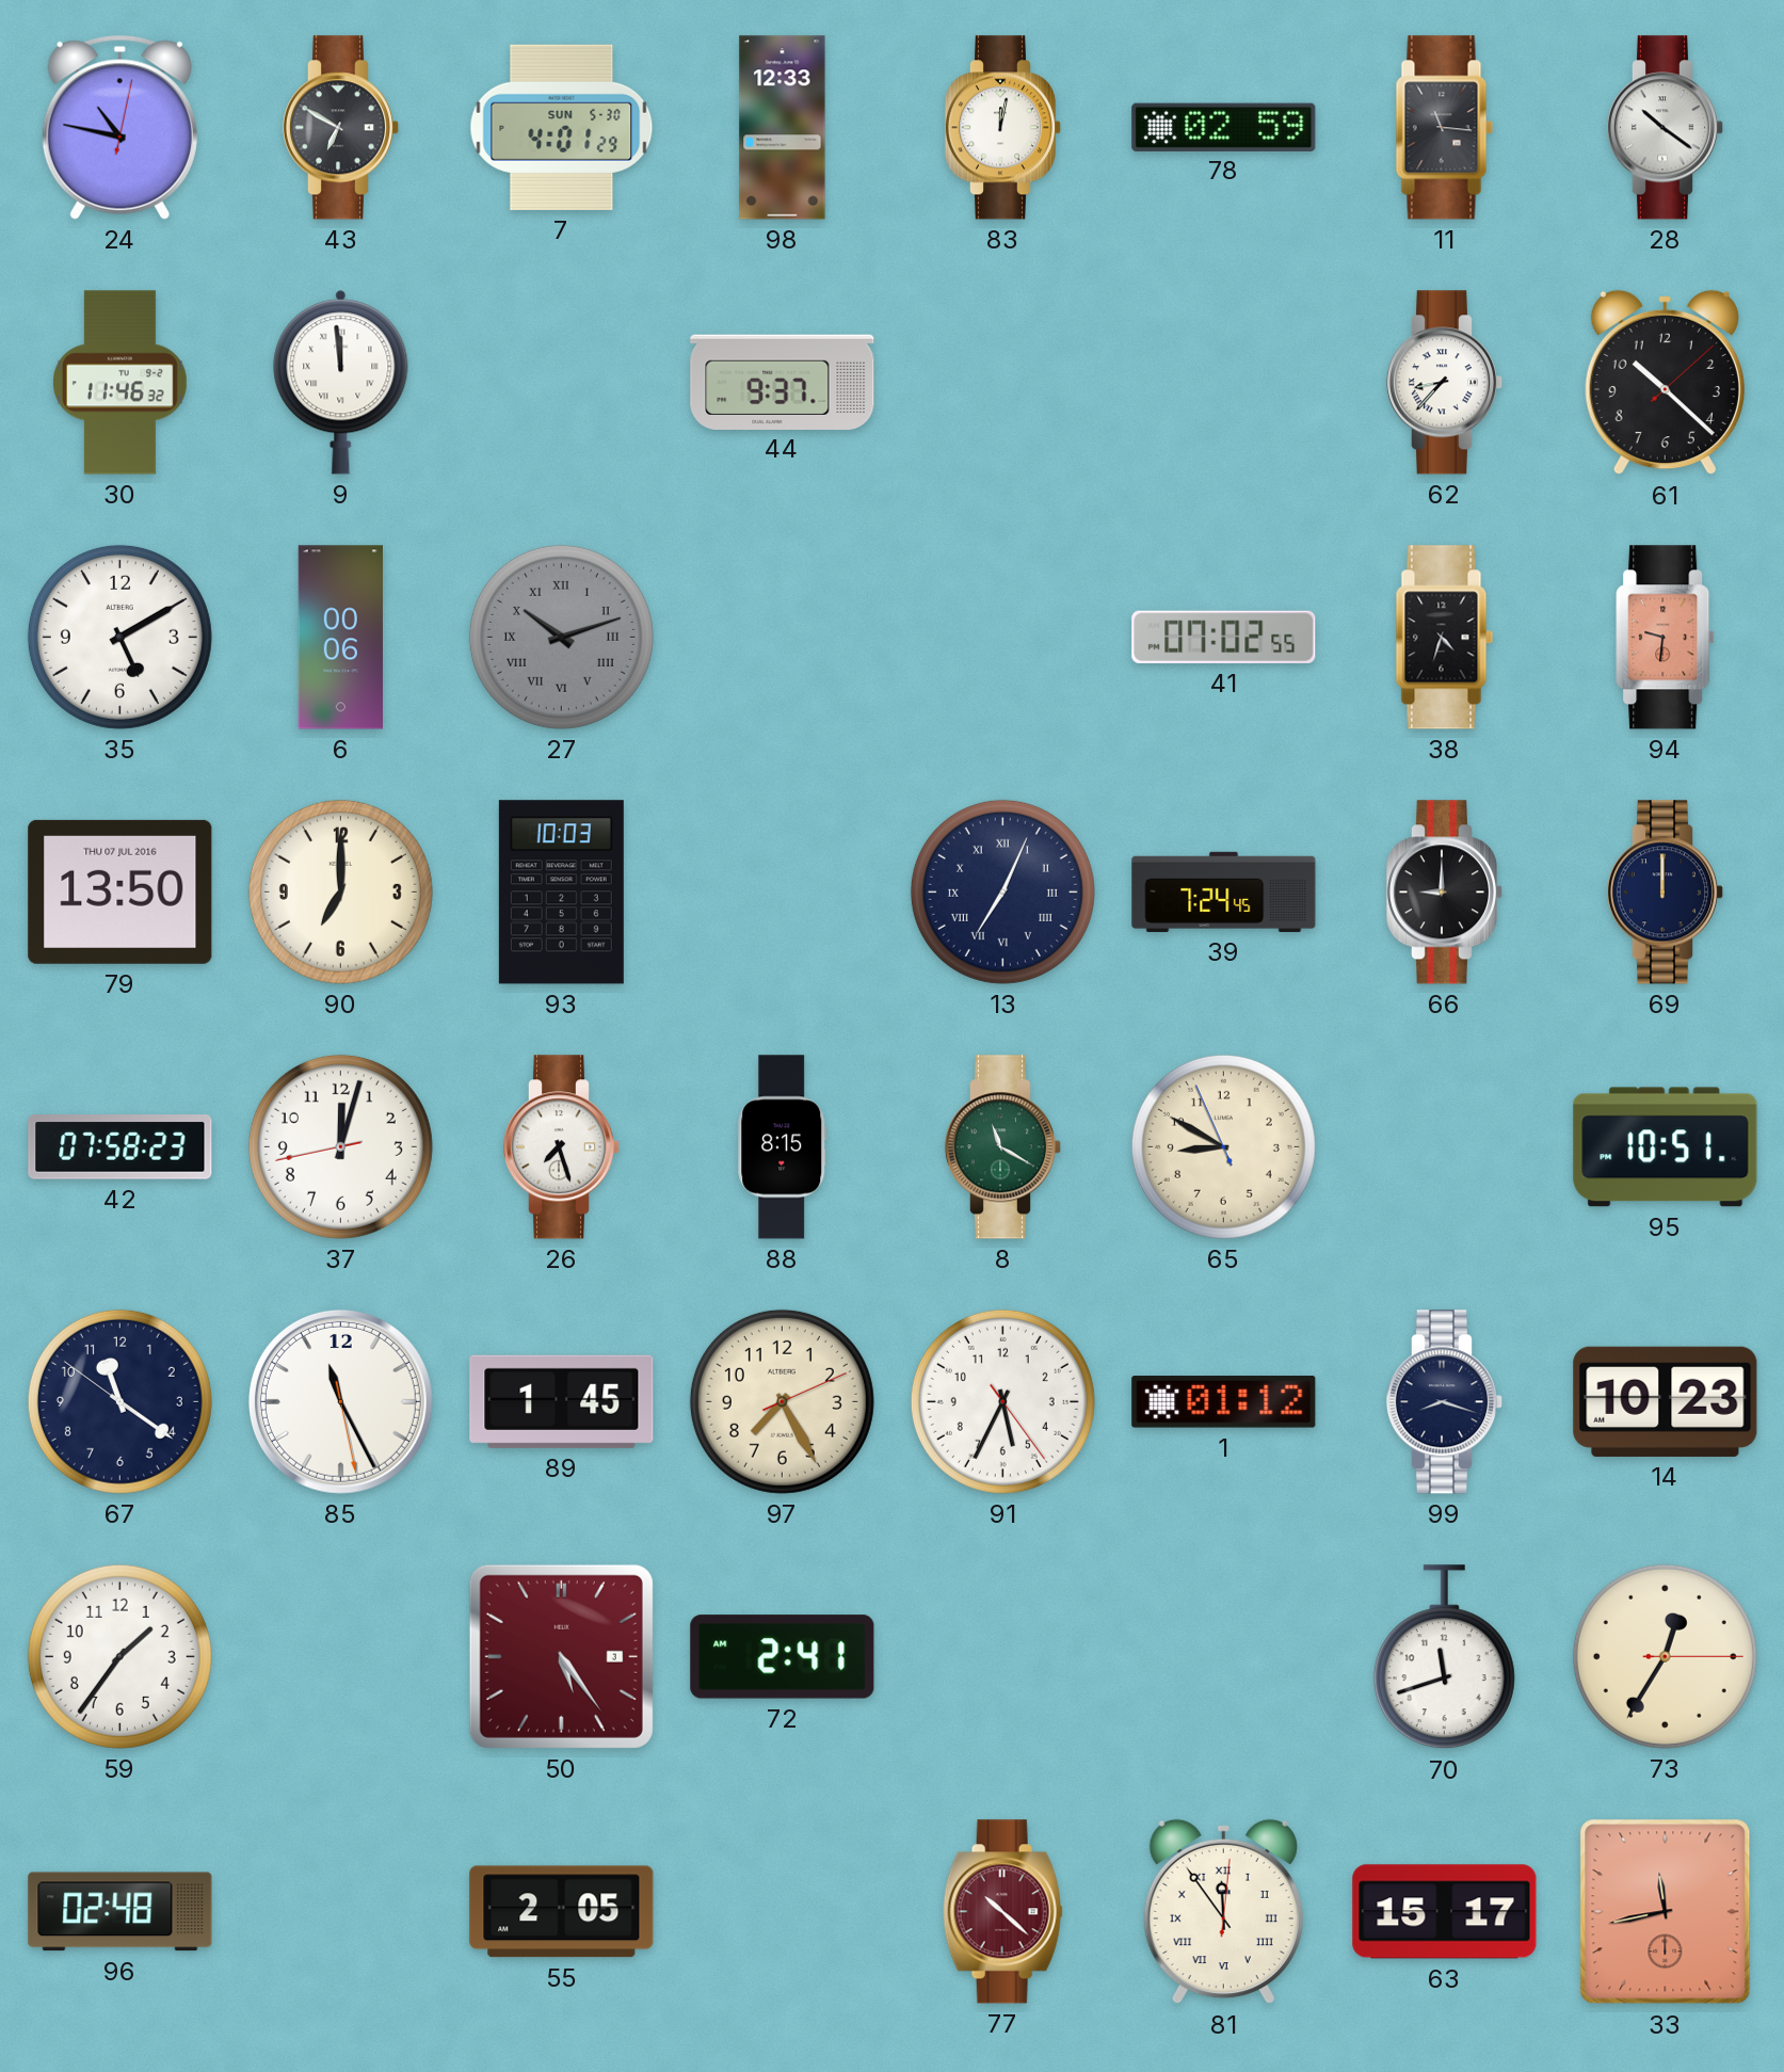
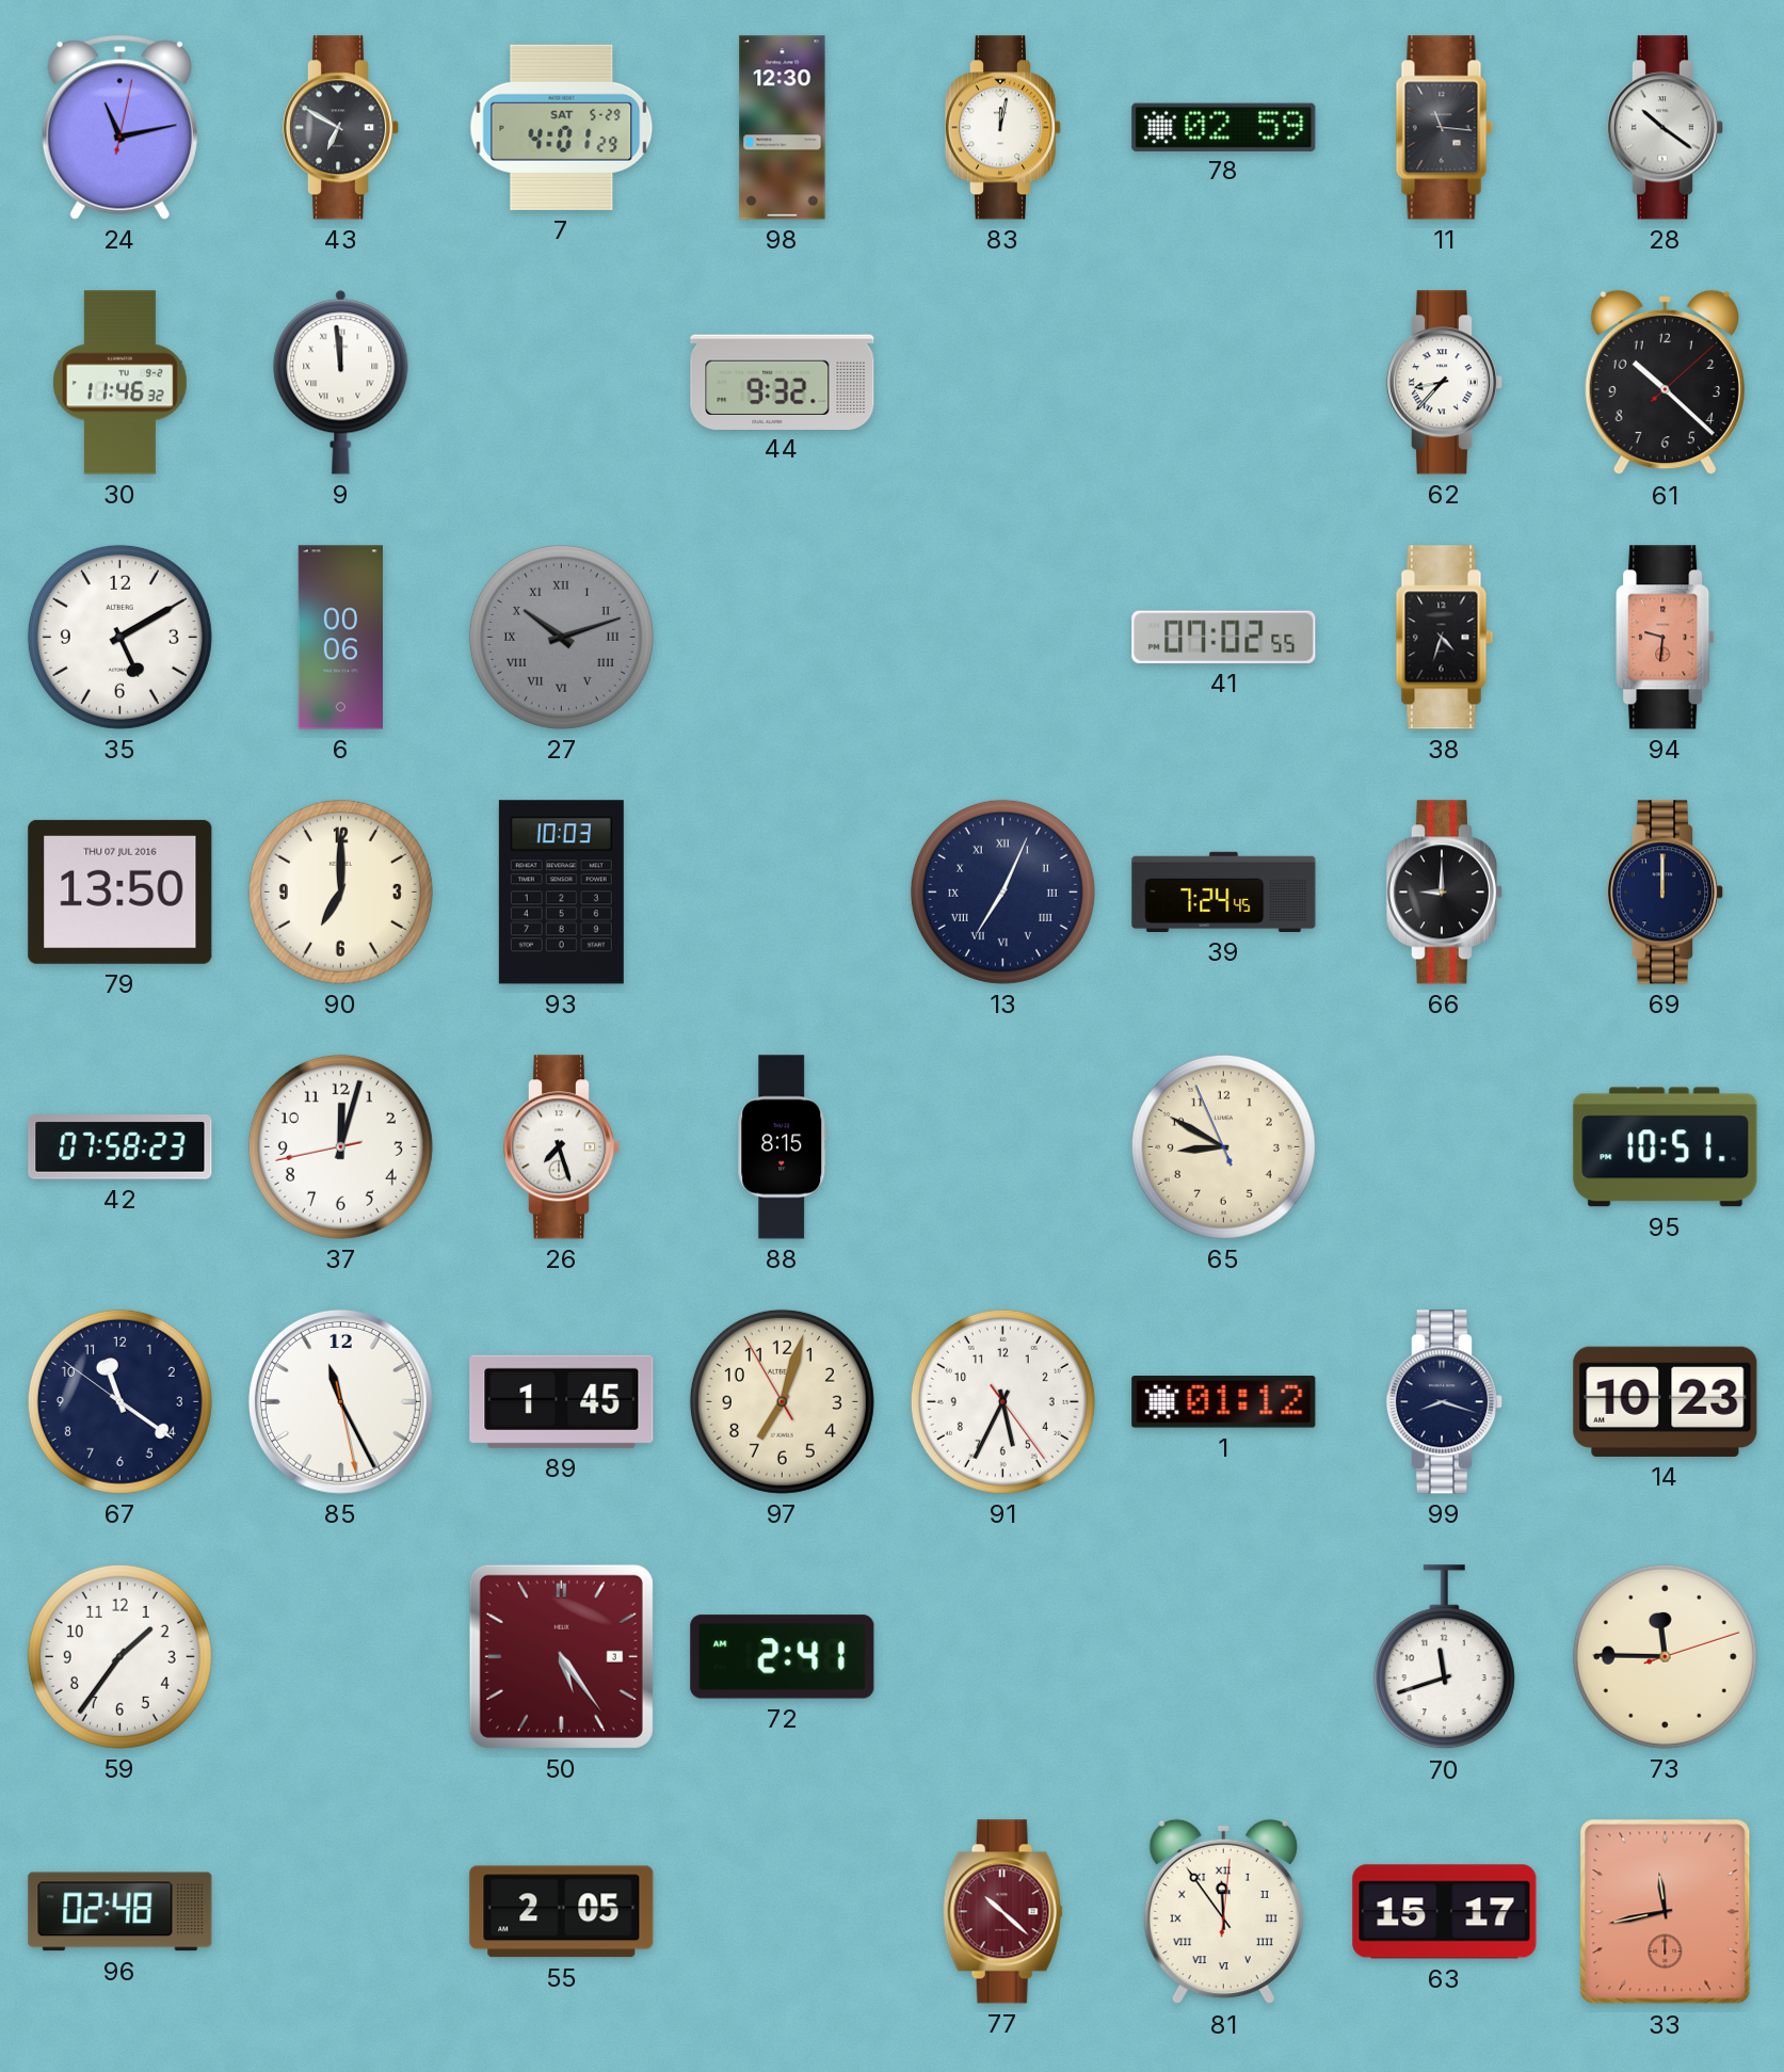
24: 10:47 -> 11:13
7 date: SUN 5-30 -> SAT 5-29
98: 12:33 -> 12:30
44: 9:37 -> 9:32
8: 11:20 -> none
97: 7:25 -> 7:02
73: 12:35 -> 11:45
